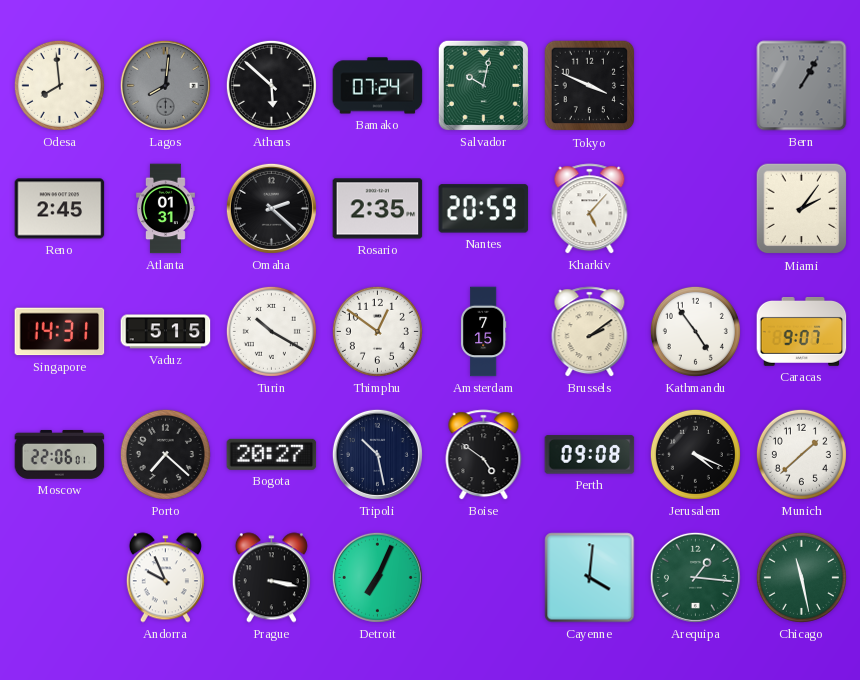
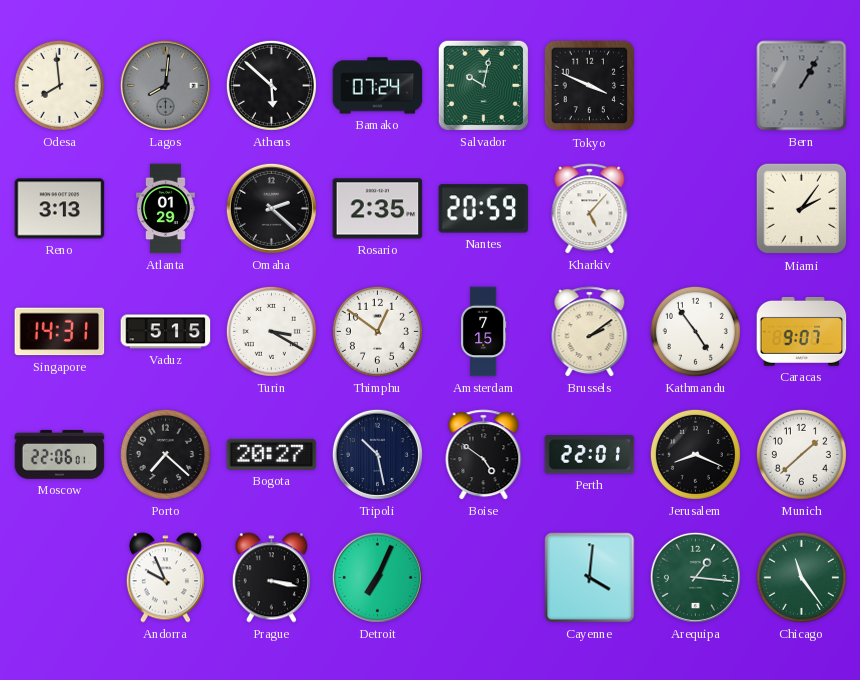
Reno: 2:45 -> 3:13
Atlanta: 01:31 -> 01:29
Turin: 10:20 -> 3:20
Perth: 09:08 -> 22:01
Jerusalem: 4:19 -> 8:19
Chicago: 11:28 -> 11:24
